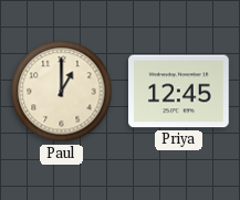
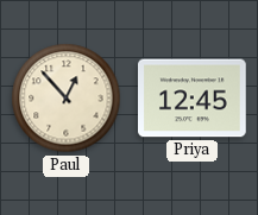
Paul: 1:00 -> 12:53
